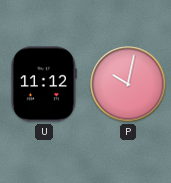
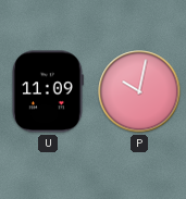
U: 11:12 -> 11:09
